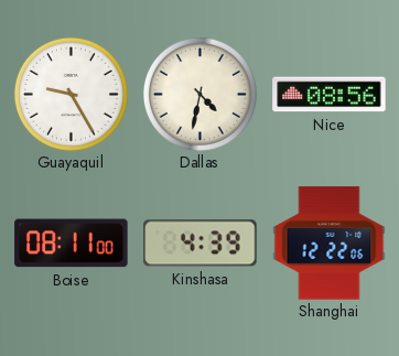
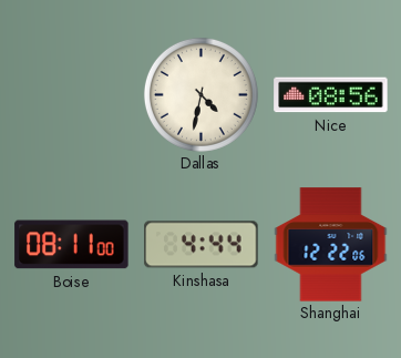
Guayaquil: 9:25 -> none
Kinshasa: 4:39 -> 4:44
